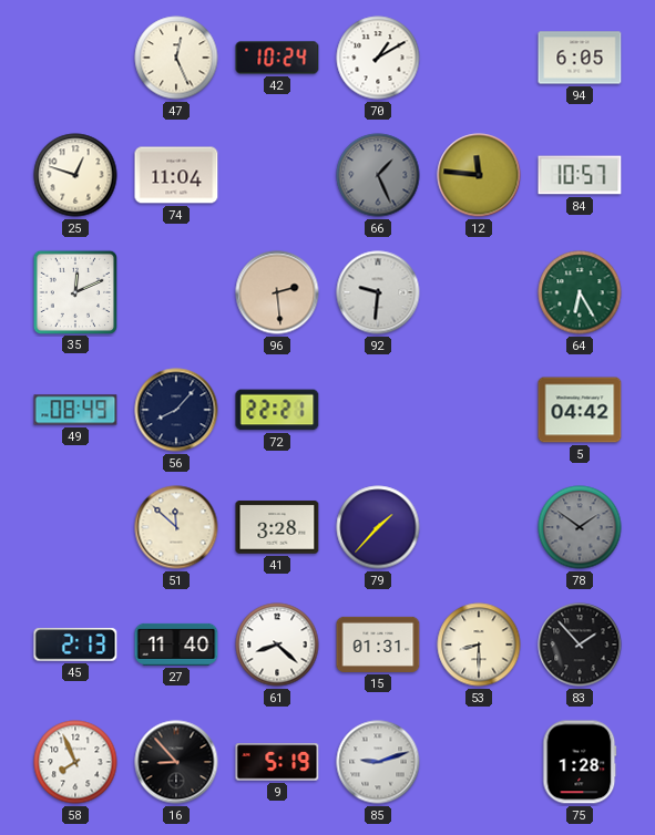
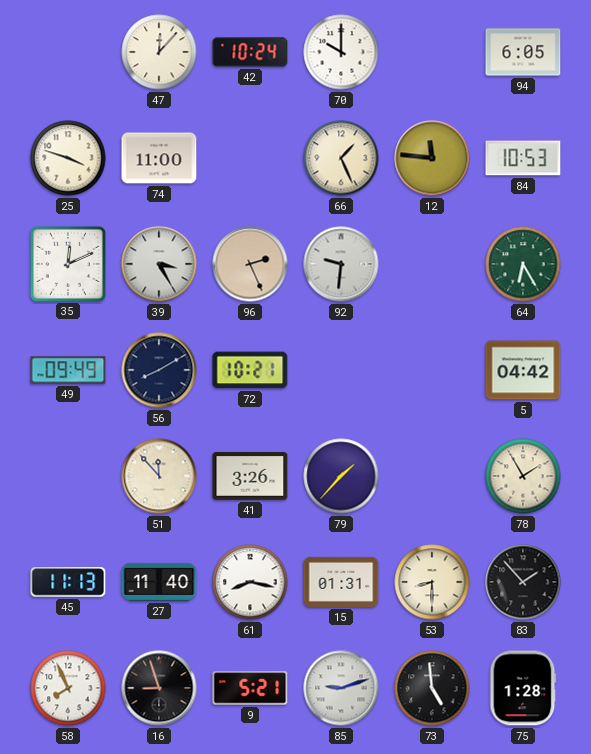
47: 12:26 -> 12:07
70: 1:10 -> 10:00
25: 12:48 -> 3:48
74: 11:04 -> 11:00
66 dial: grey -> cream
84: 10:57 -> 10:53
39: none -> 3:25
96: 2:29 -> 2:26
49: 08:49 -> 09:49
56: 8:07 -> 8:10
72: 22:21 -> 10:21
51: 11:52 -> 11:53
41: 3:28 -> 3:26
78: 1:51 -> 1:55
78 dial: grey -> cream
45: 2:13 -> 11:13
61: 8:22 -> 8:17
16: 8:53 -> 8:57
9: 5:19 -> 5:21
73: none -> 4:59
